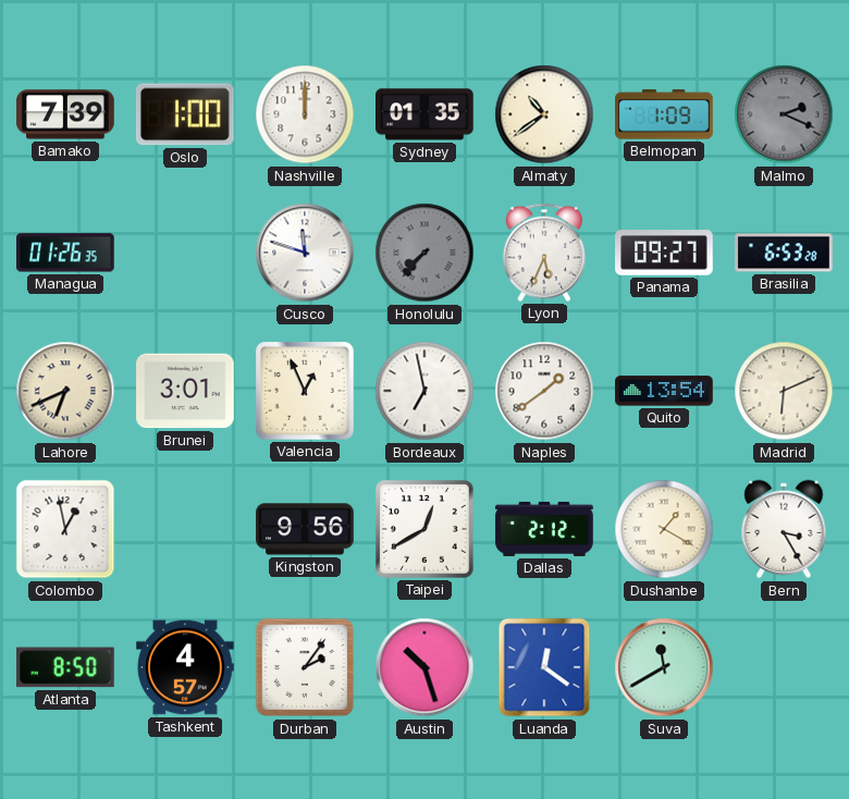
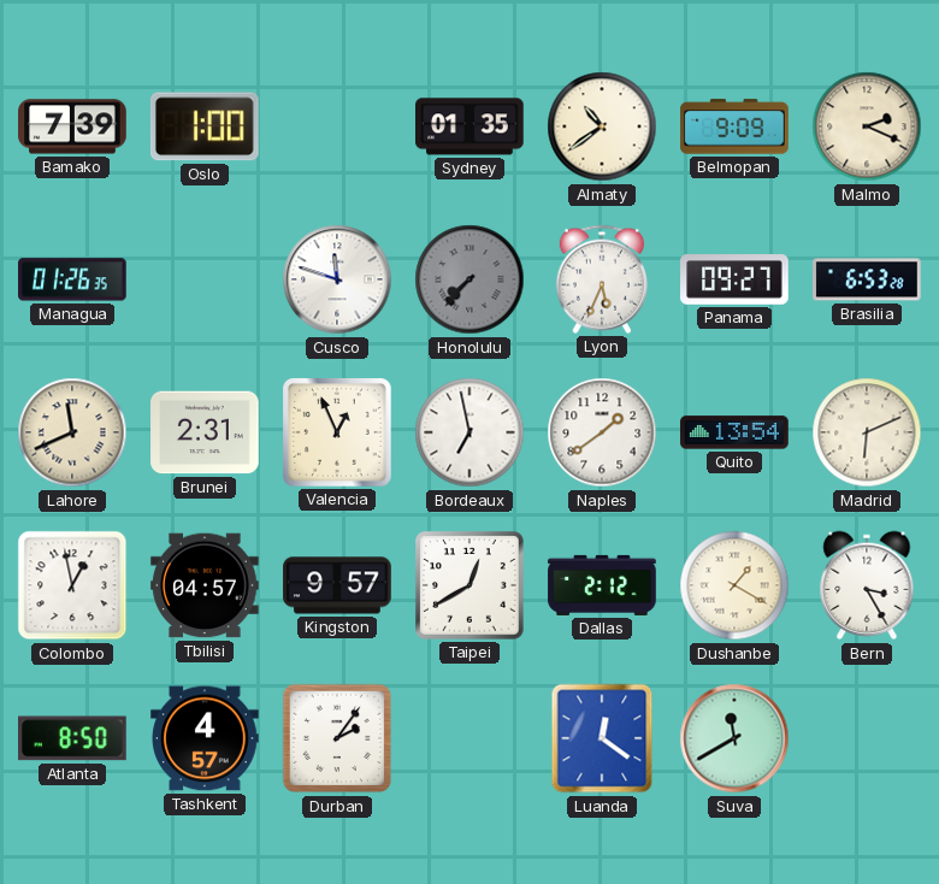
Nashville: 12:00 -> none
Belmopan: 1:09 -> 9:09
Malmo dial: grey -> cream
Lahore: 6:41 -> 11:41
Brunei: 3:01 -> 2:31
Tbilisi: none -> 04:57
Kingston: 9:56 -> 9:57
Austin: 10:27 -> none
